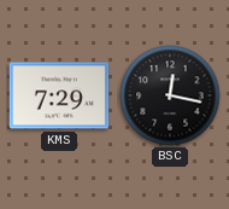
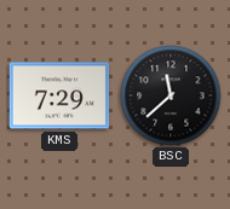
BSC: 12:17 -> 11:38
